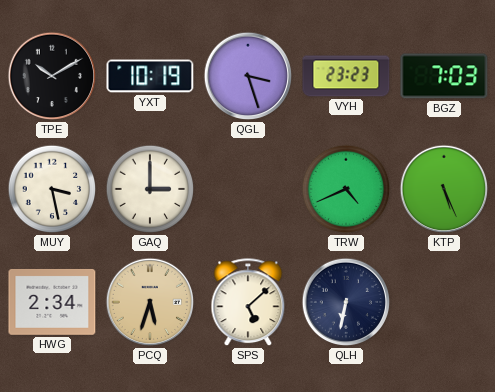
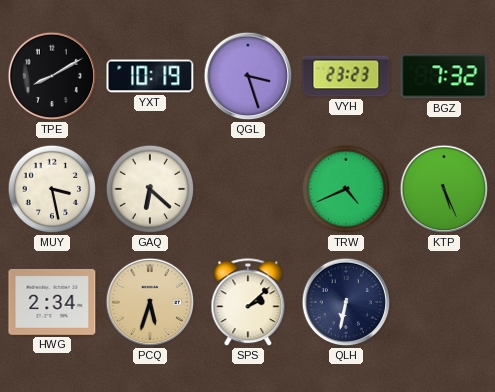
TPE: 10:10 -> 8:10
BGZ: 7:03 -> 7:32
GAQ: 3:00 -> 6:22
SPS: 5:08 -> 2:08
